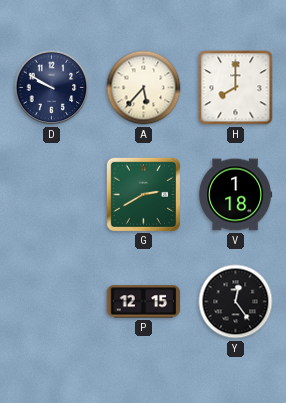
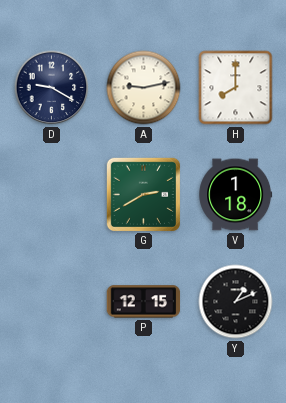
D: 9:50 -> 9:20
A: 5:37 -> 9:13
Y: 12:24 -> 1:11
